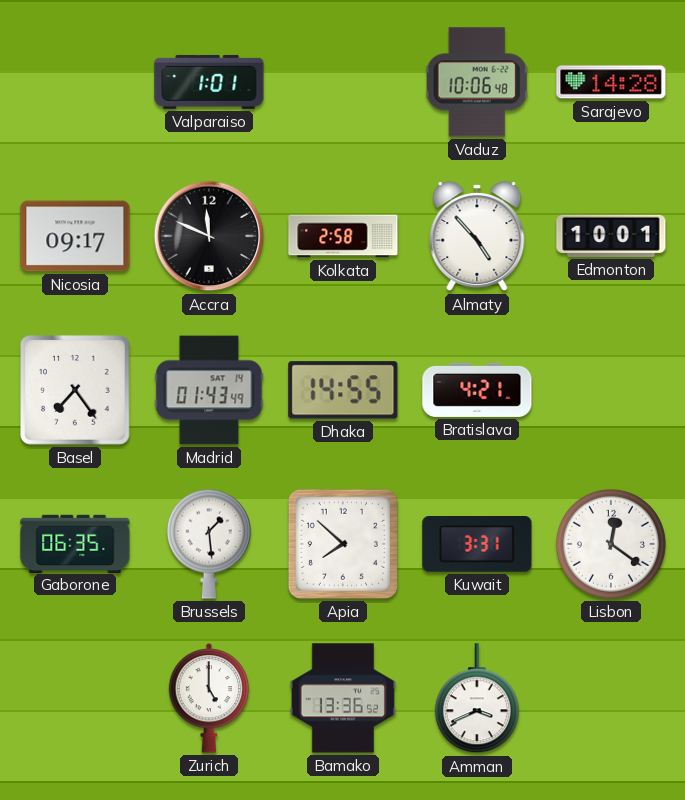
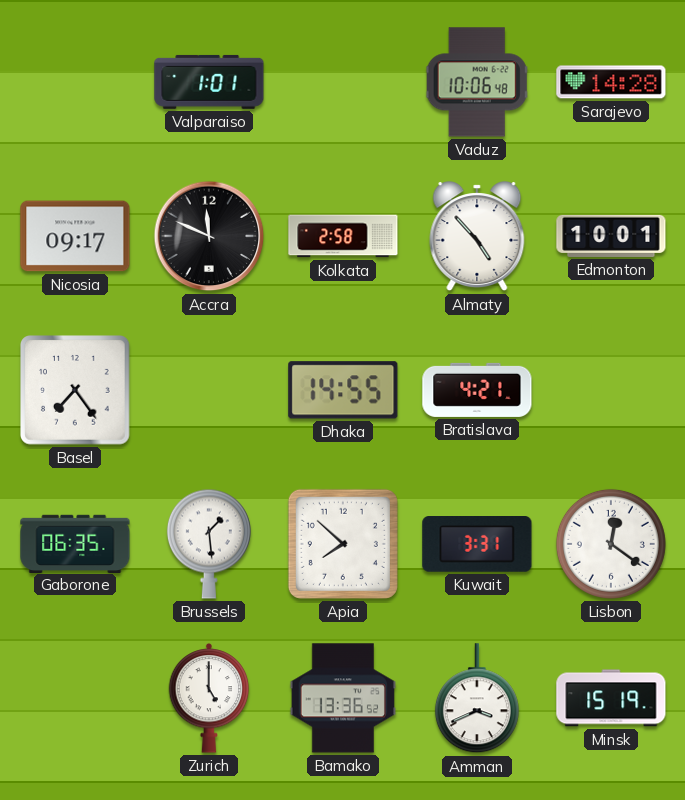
Madrid: 01:43 -> none
Minsk: none -> 15:19
